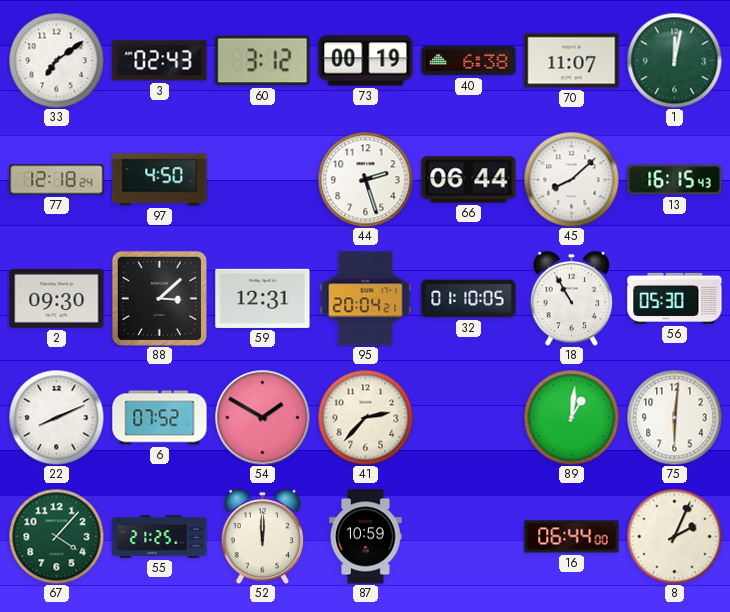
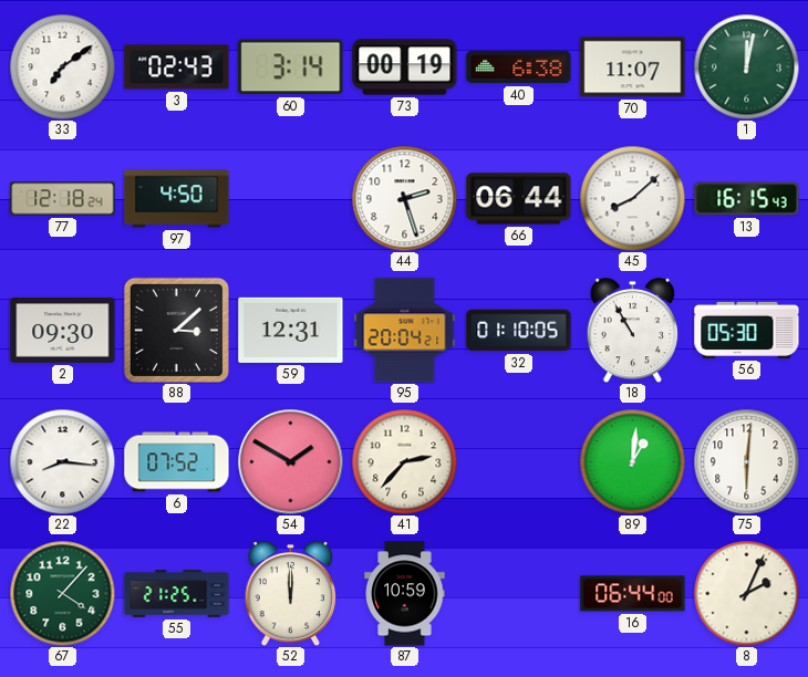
60: 3:12 -> 3:14
22: 8:11 -> 8:16
